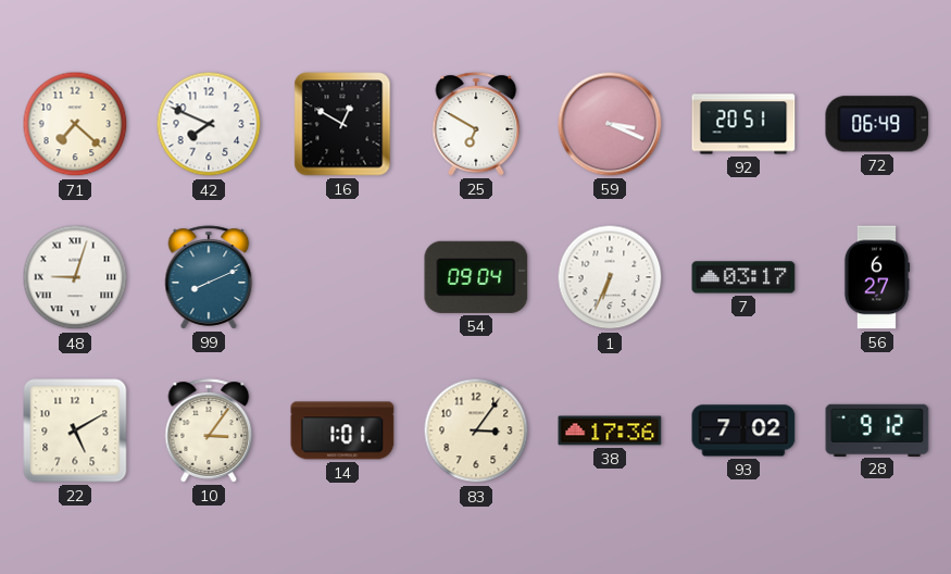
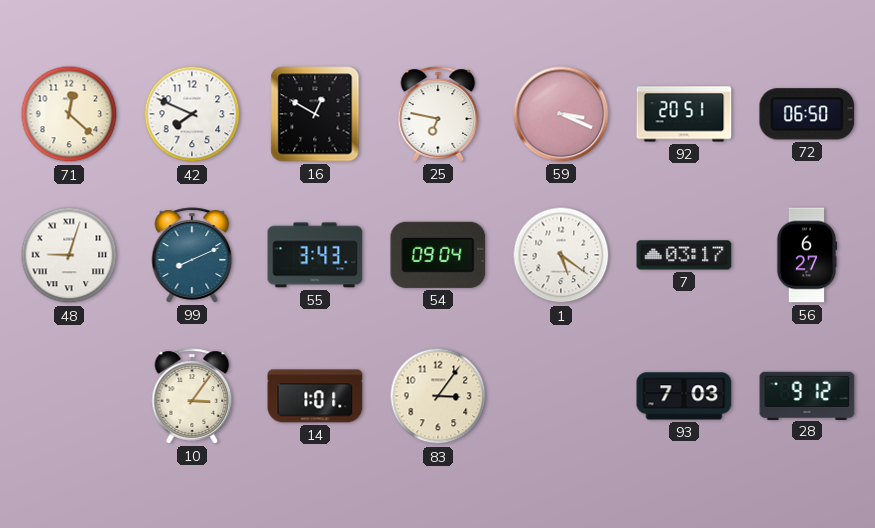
71: 7:22 -> 12:22
25: 6:50 -> 6:47
72: 06:49 -> 06:50
55: none -> 3:43
1: 6:34 -> 5:21
22: 5:10 -> none
38: 17:36 -> none
93: 7:02 -> 7:03
